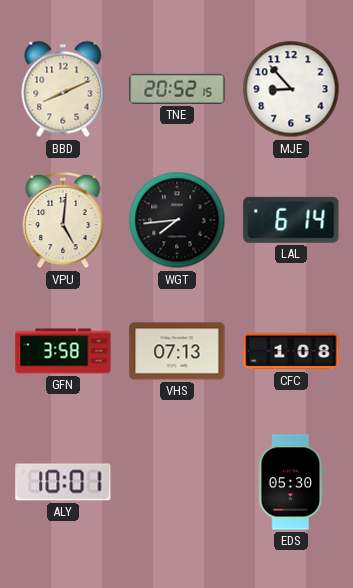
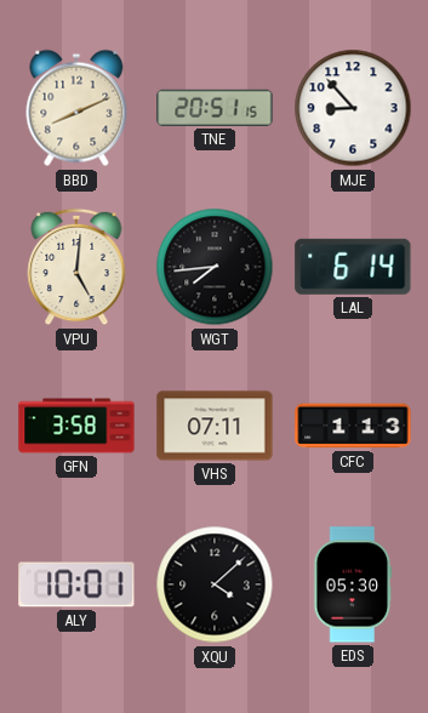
TNE: 20:52 -> 20:51
VHS: 07:13 -> 07:11
CFC: 1:08 -> 1:13
XQU: none -> 4:08
